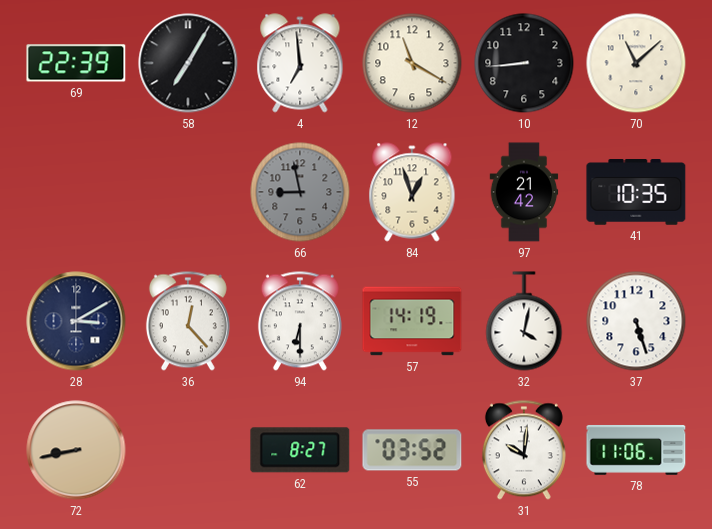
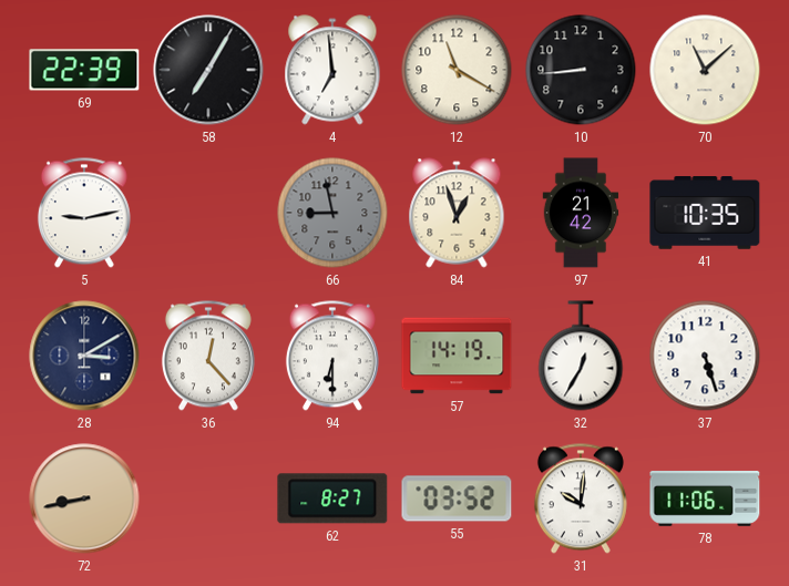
5: none -> 9:13
32: 4:02 -> 12:35
